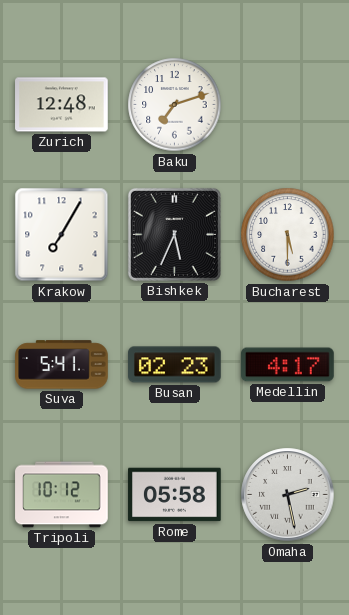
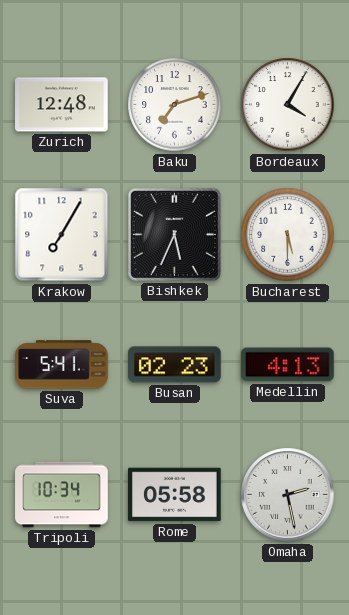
Bordeaux: none -> 4:05
Medellin: 4:17 -> 4:13
Tripoli: 10:12 -> 10:34
